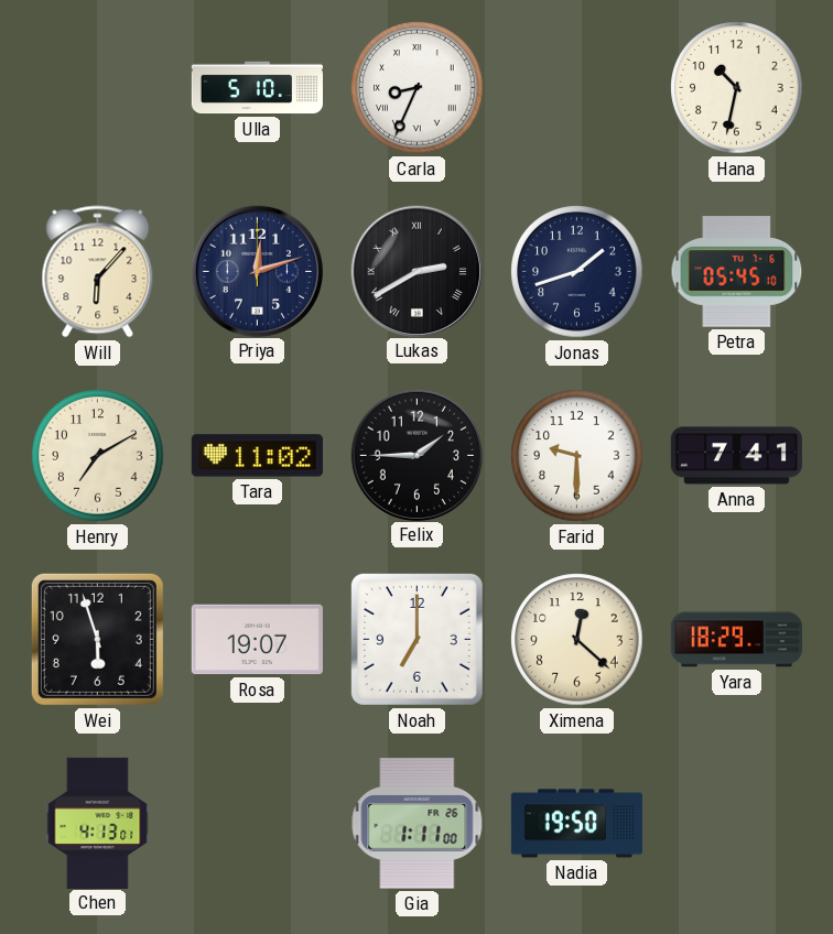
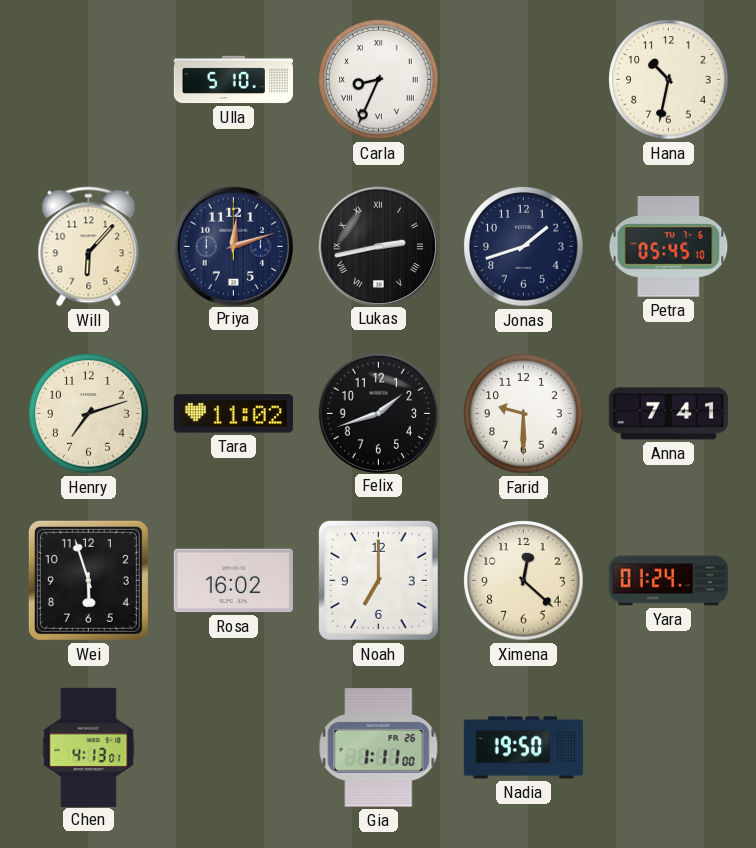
Lukas: 2:40 -> 2:43
Henry: 7:10 -> 7:12
Felix: 1:45 -> 1:42
Rosa: 19:07 -> 16:02
Yara: 18:29 -> 01:24
